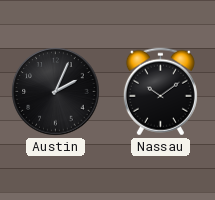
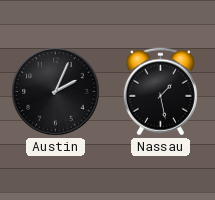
Nassau: 10:09 -> 1:28
